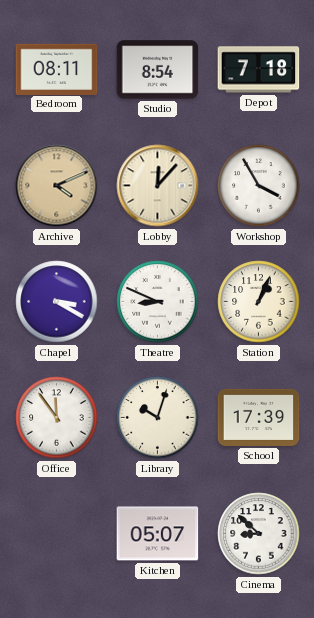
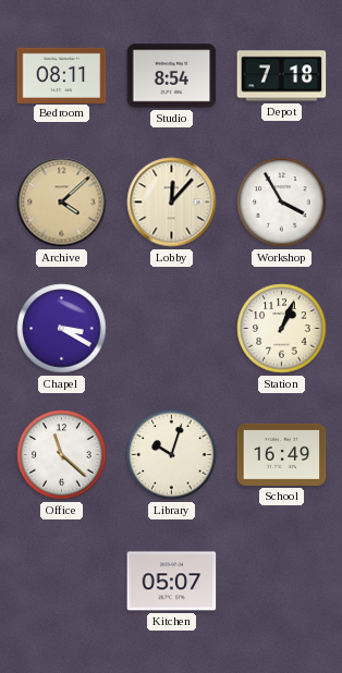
Archive: 4:11 -> 4:08
Theatre: 8:49 -> none
Office: 11:54 -> 11:22
School: 17:39 -> 16:49
Cinema: 8:52 -> none
